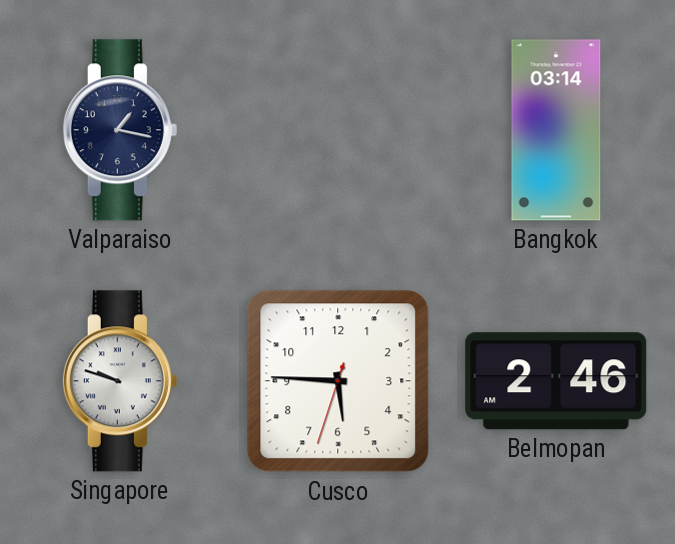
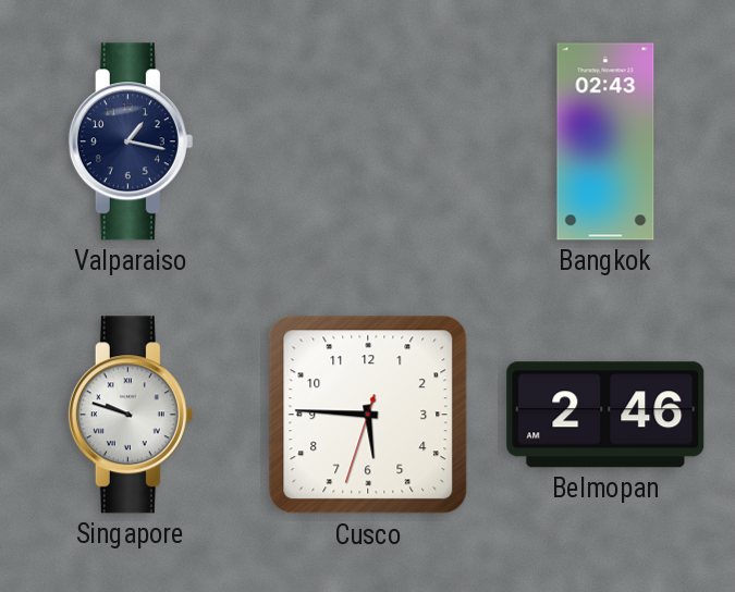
Bangkok: 03:14 -> 02:43
